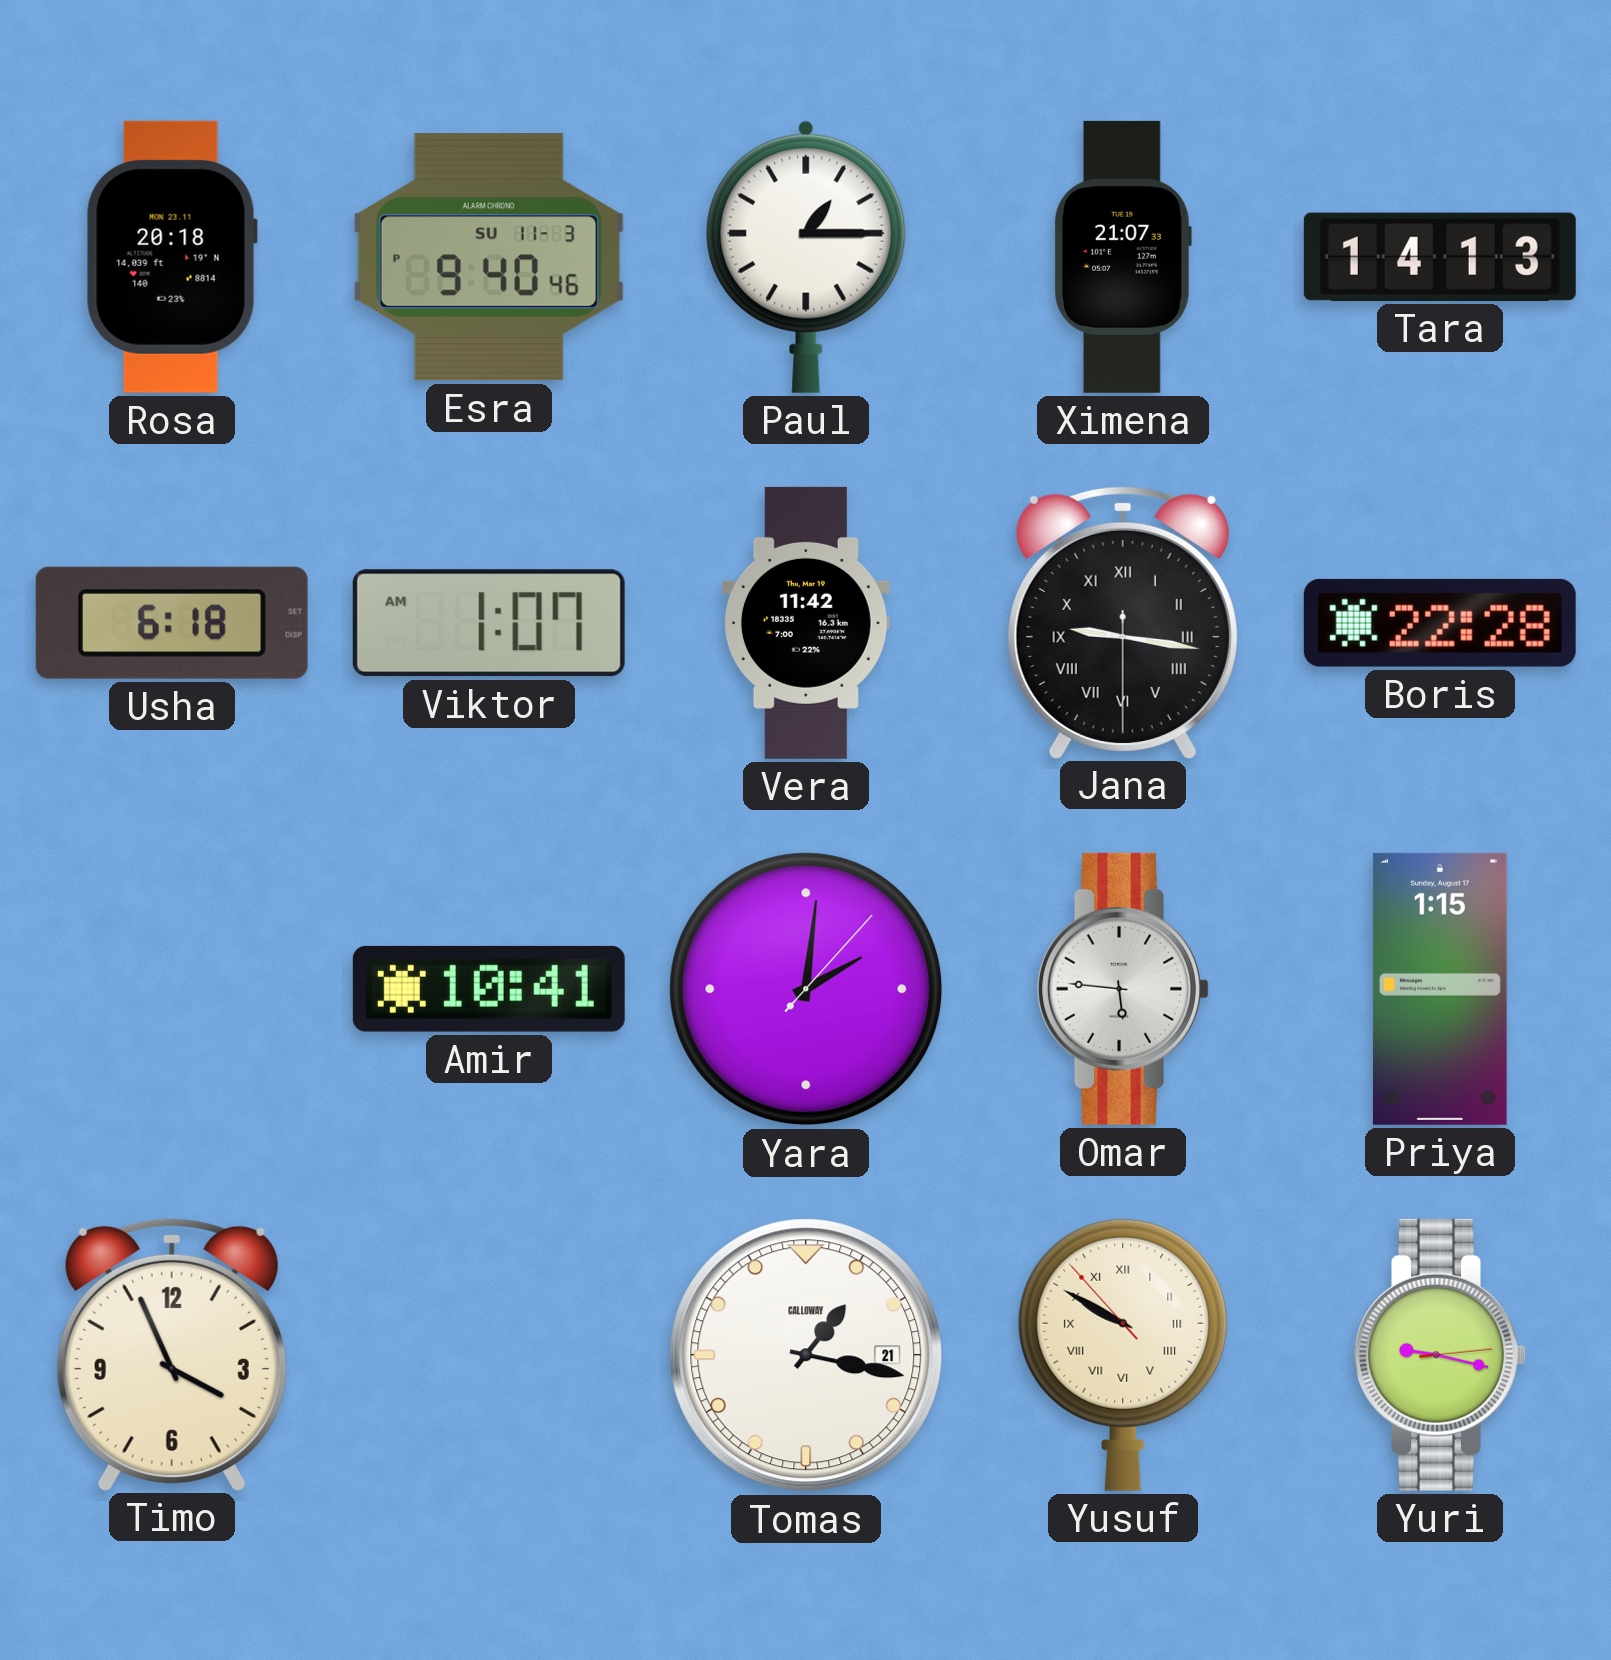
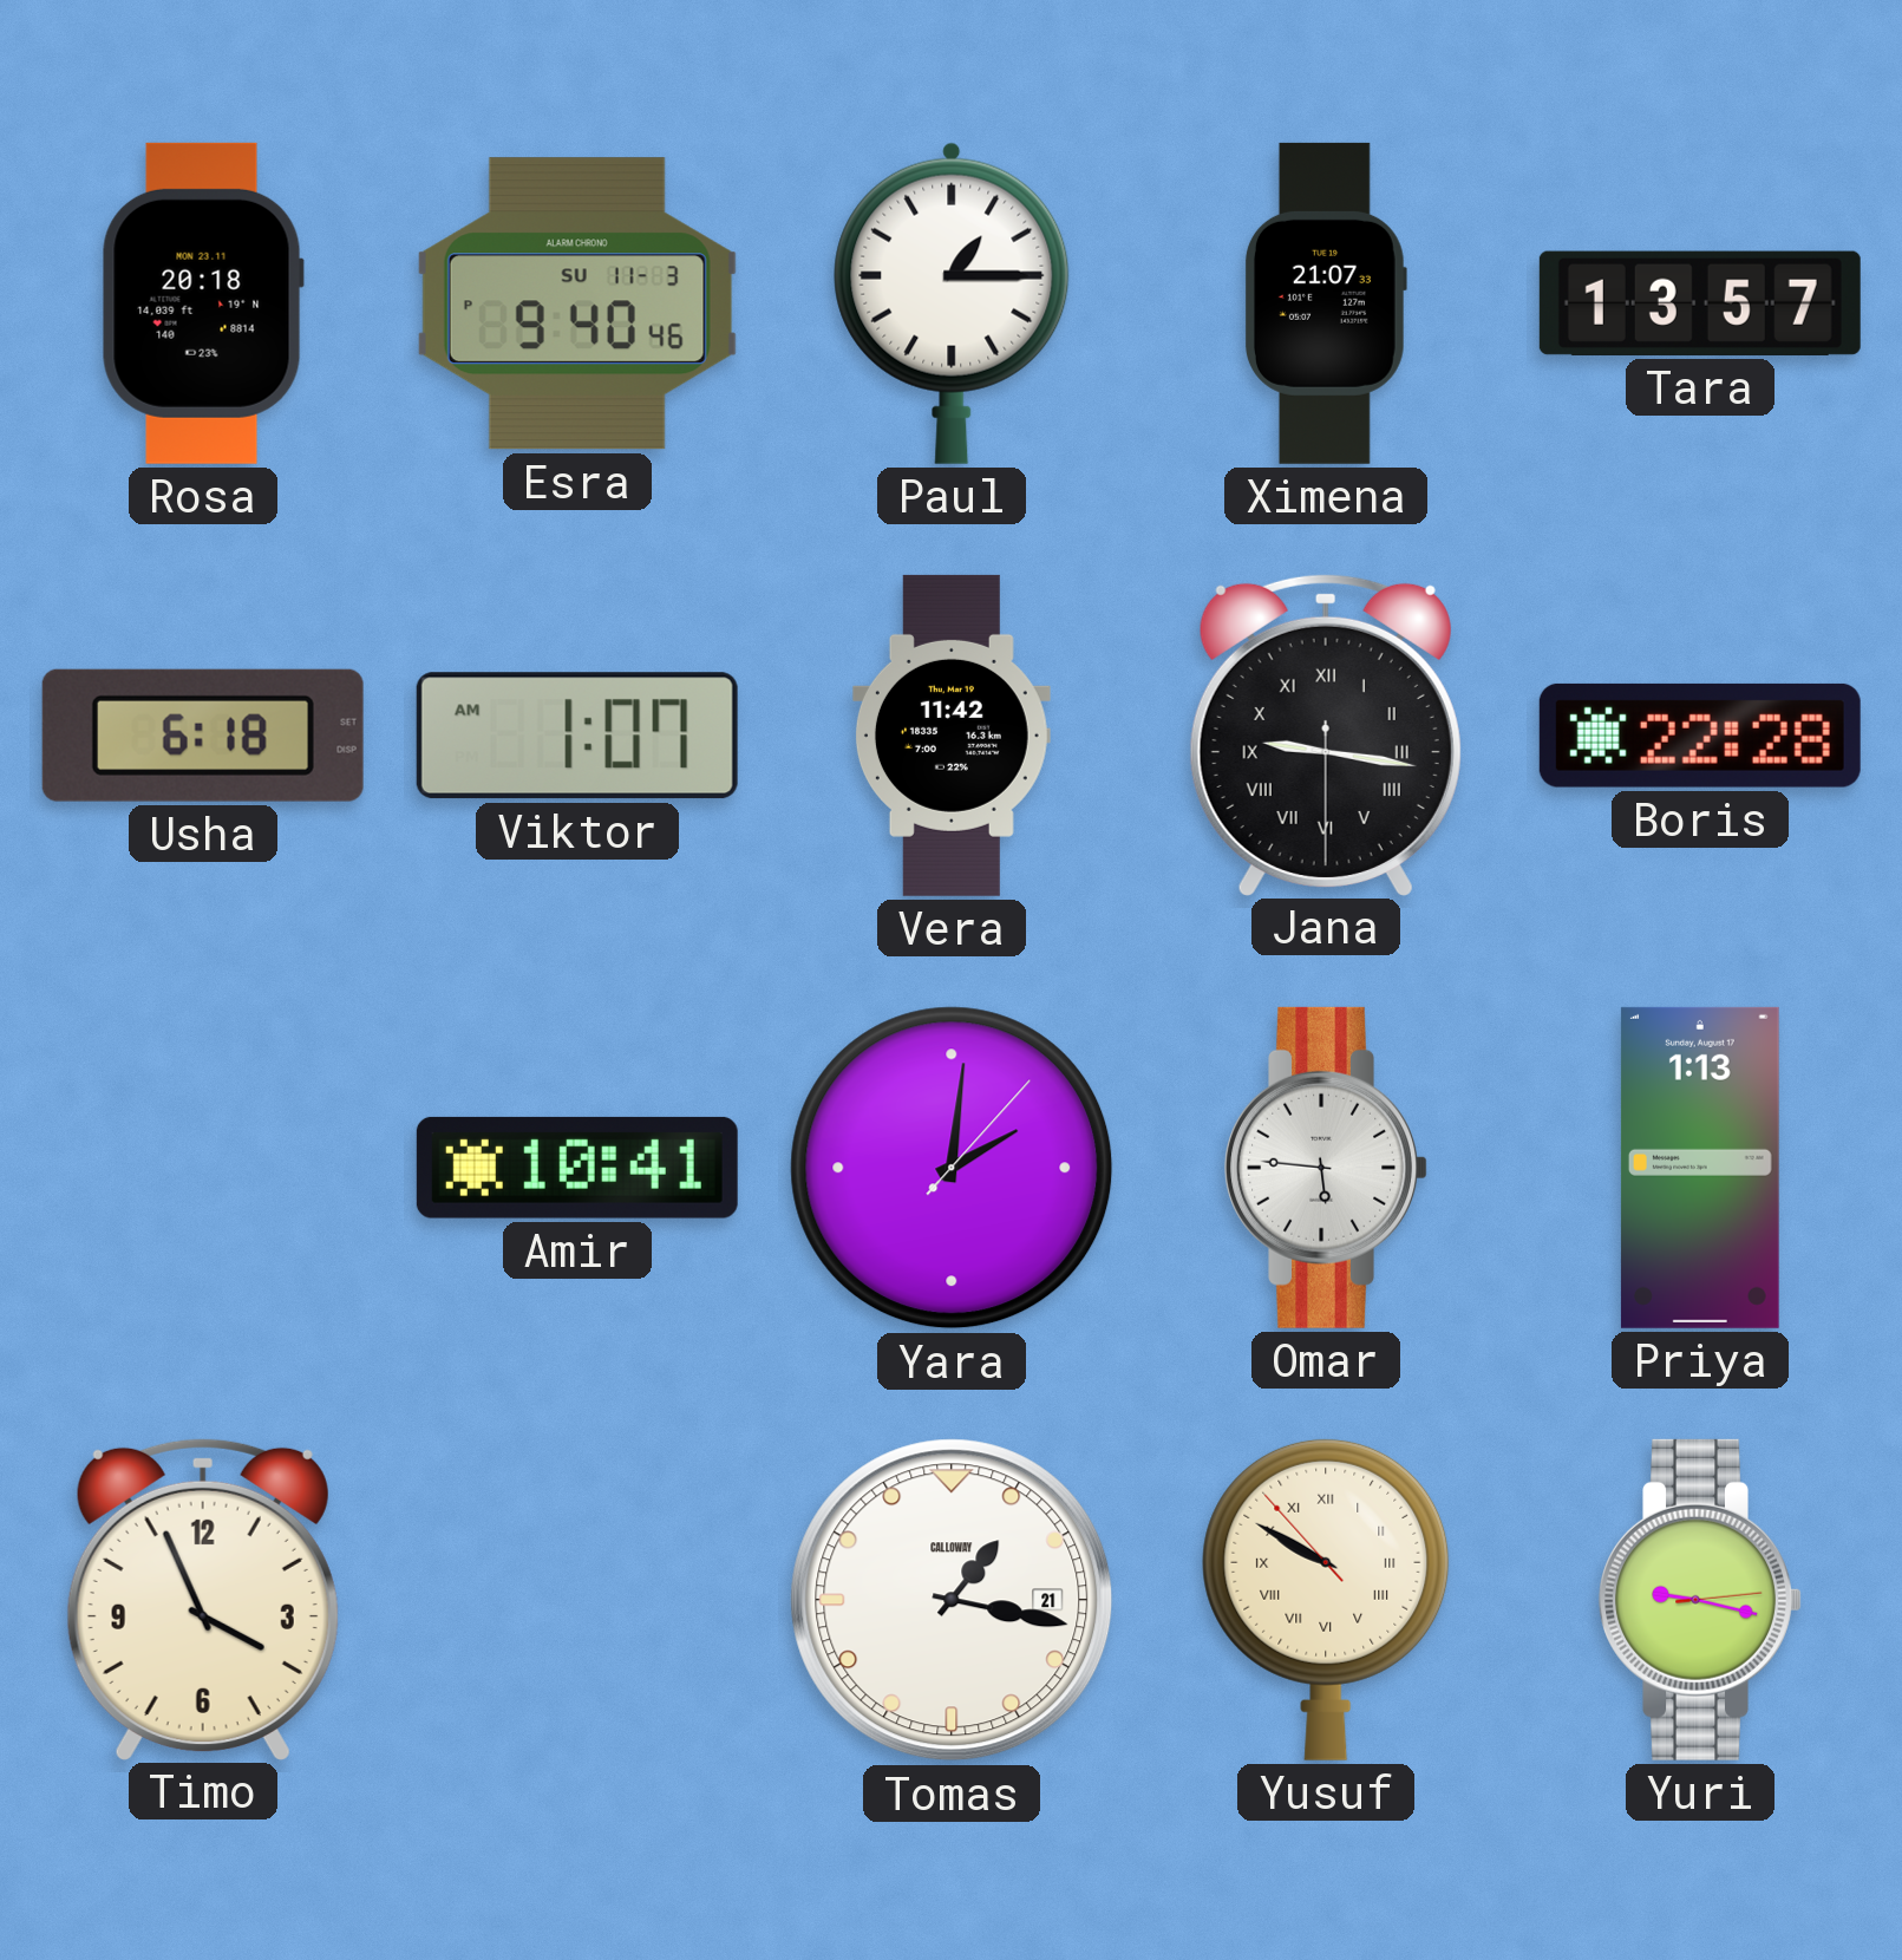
Tara: 14:13 -> 13:57
Priya: 1:15 -> 1:13
